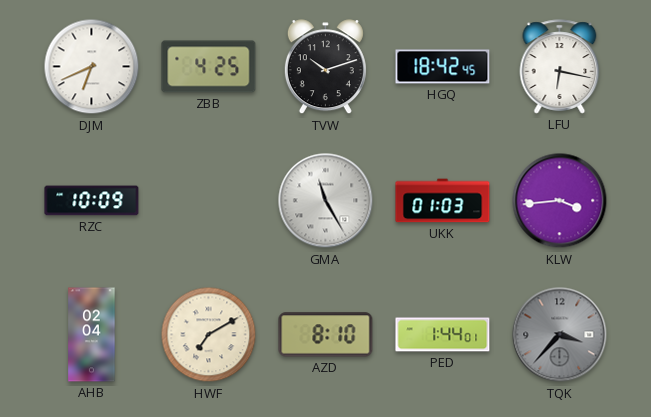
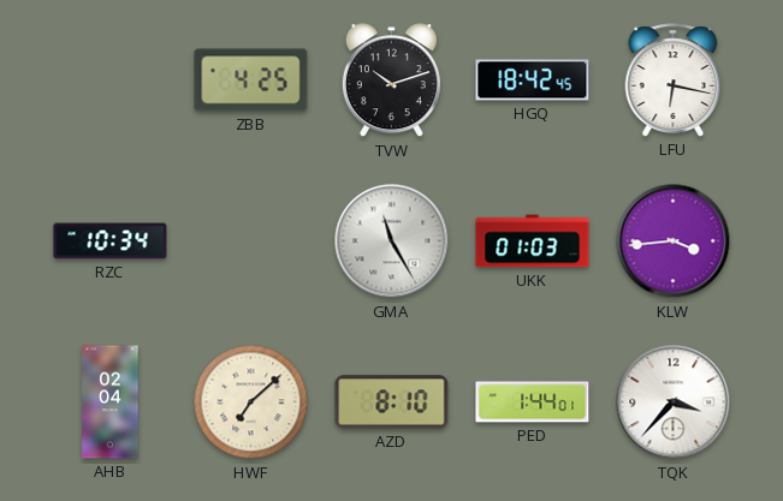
DJM: 6:41 -> none
RZC: 10:09 -> 10:34
HWF: 7:10 -> 7:08
TQK dial: grey -> white
